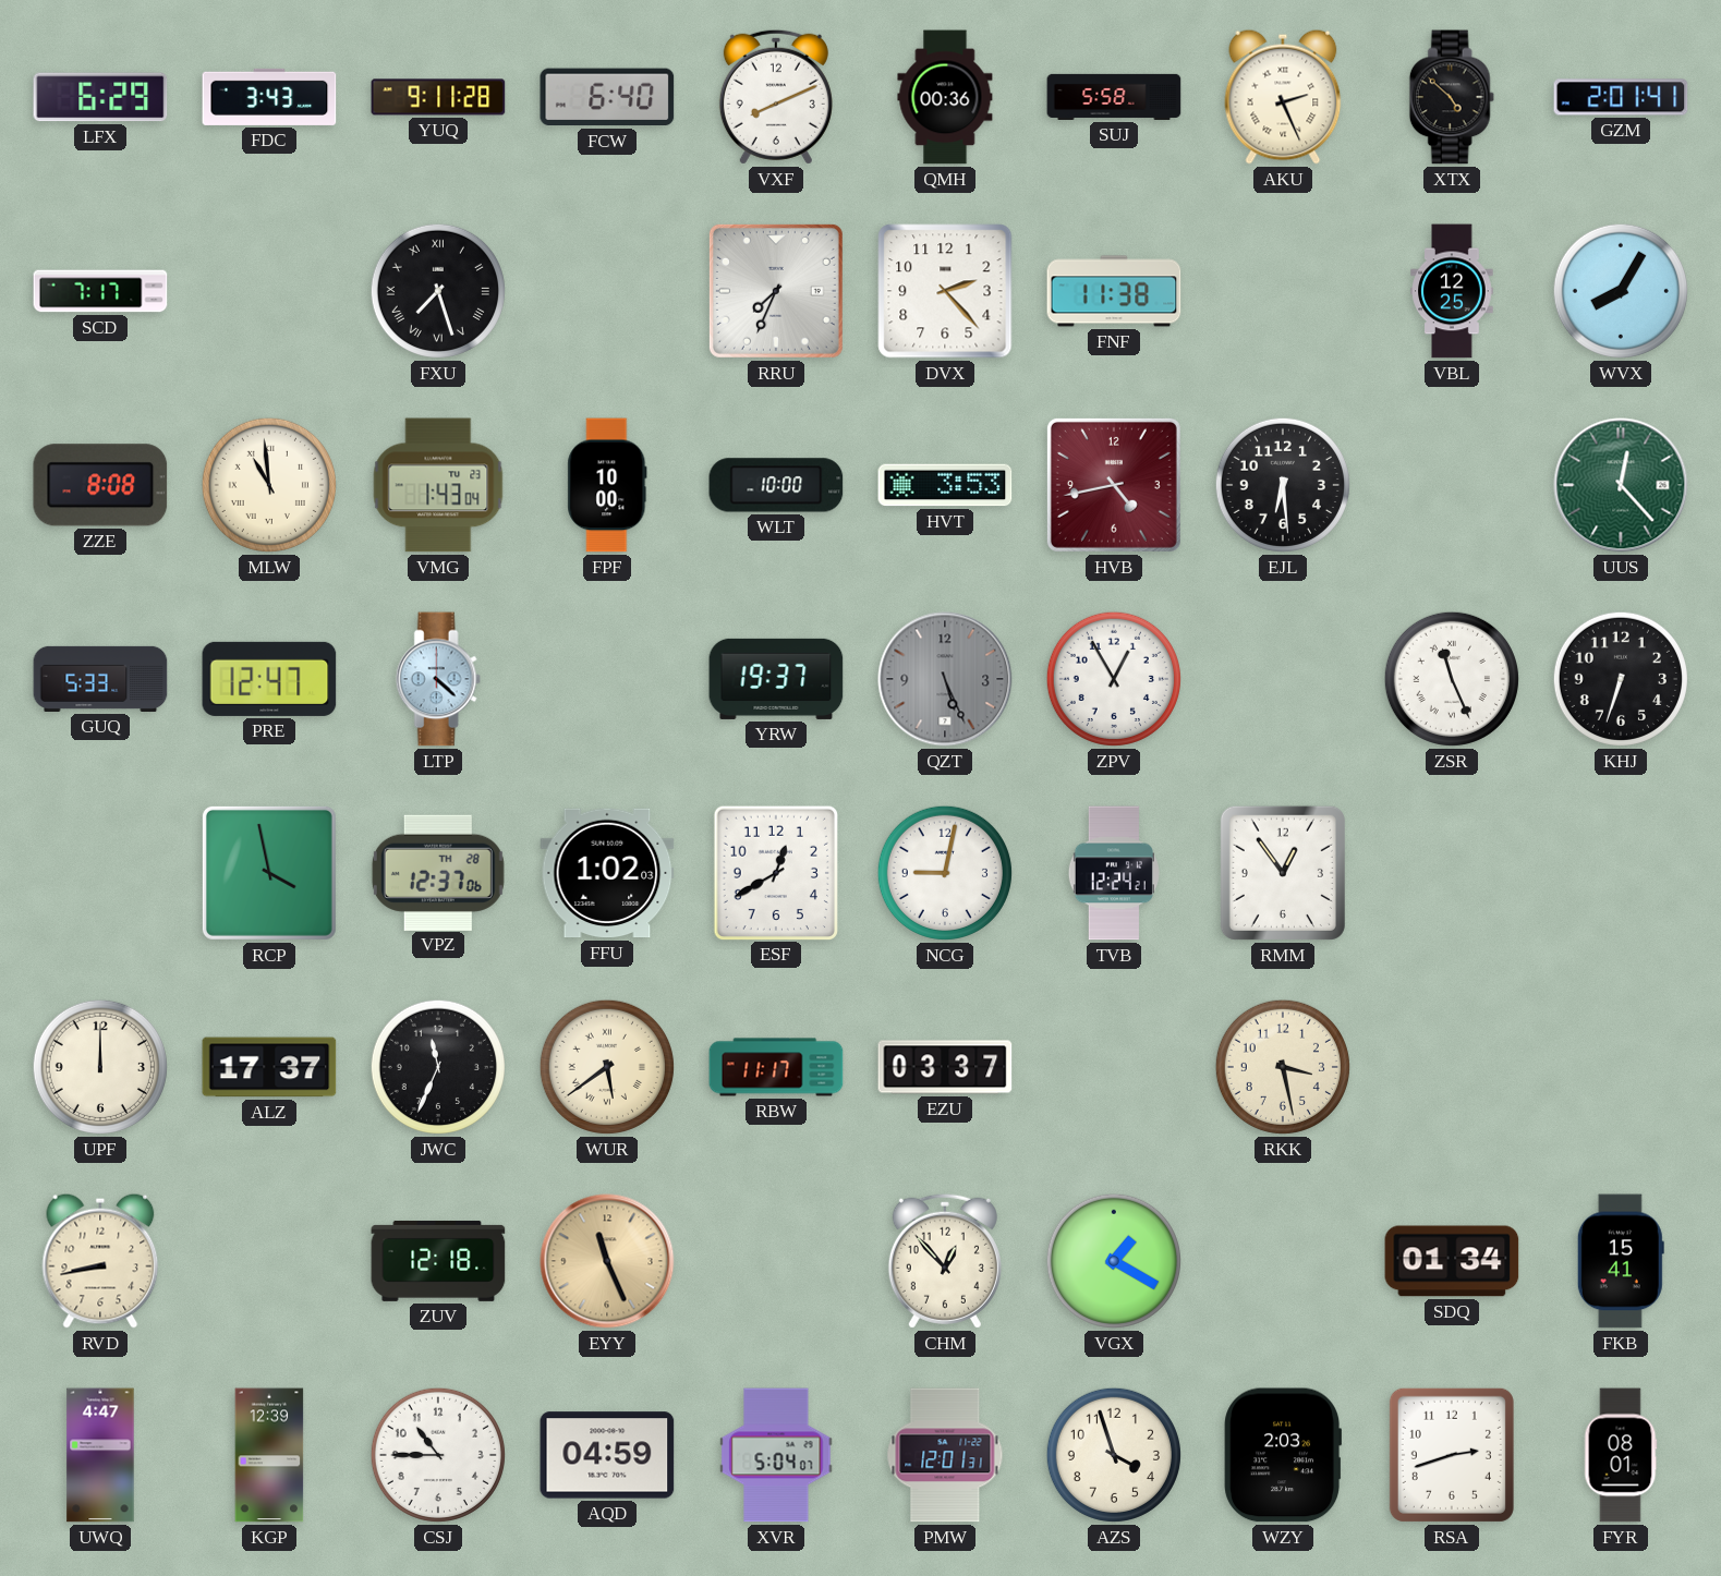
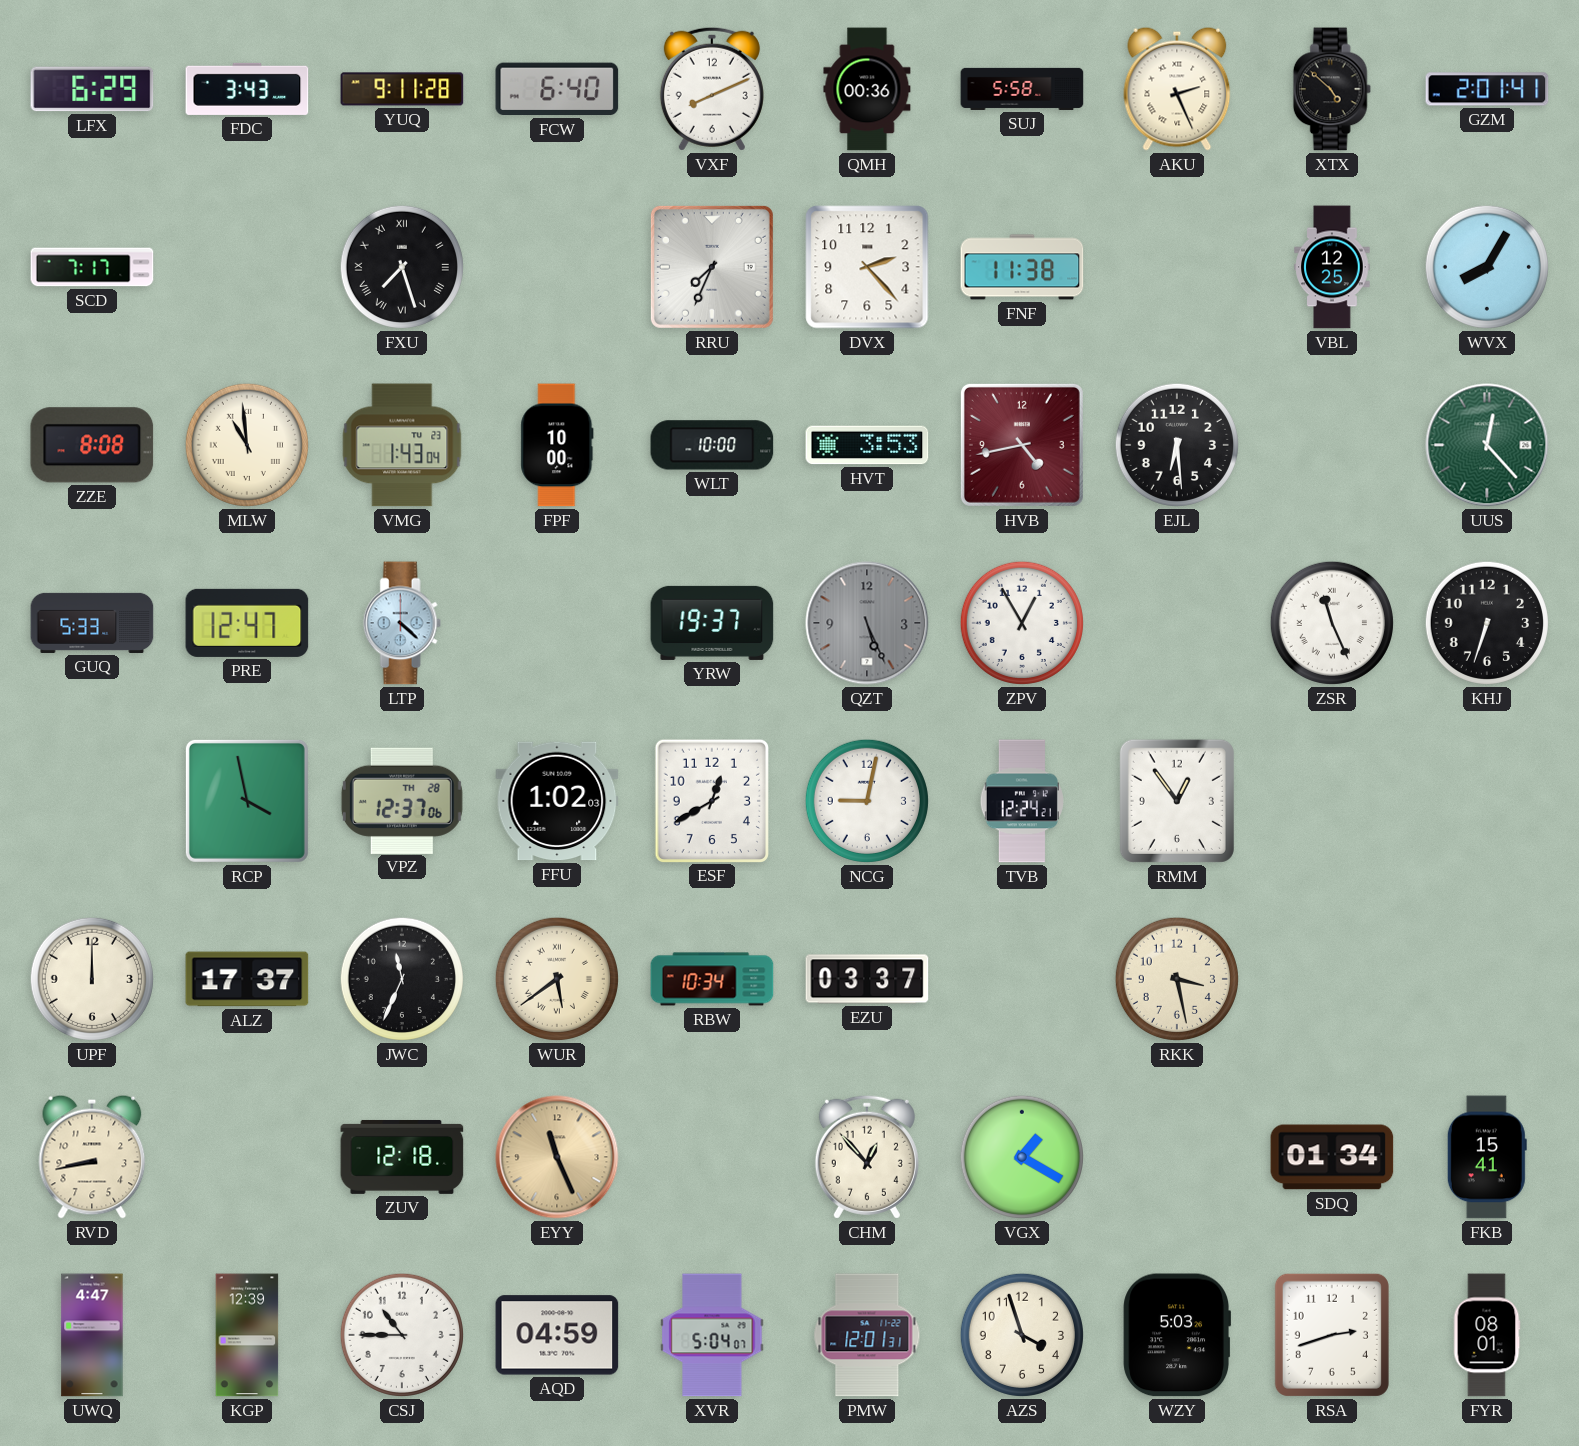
RBW: 11:17 -> 10:34
WZY: 2:03 -> 5:03
